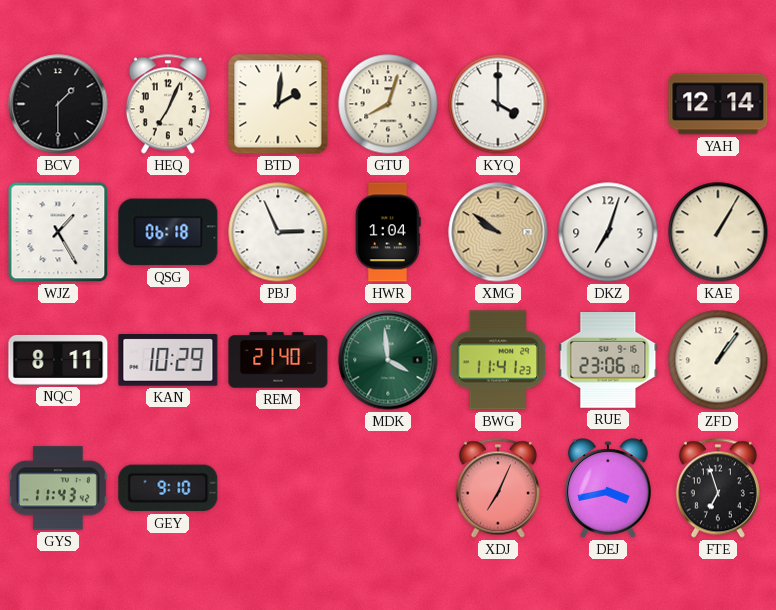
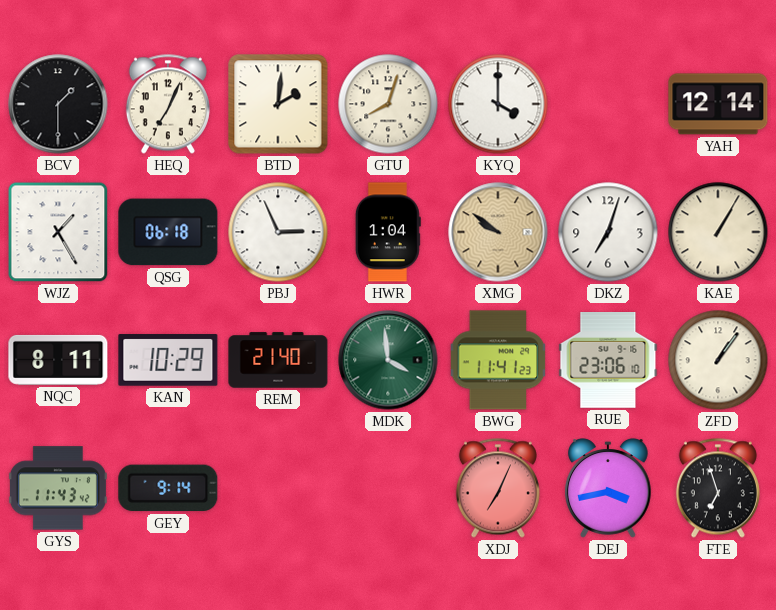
GEY: 9:10 -> 9:14
